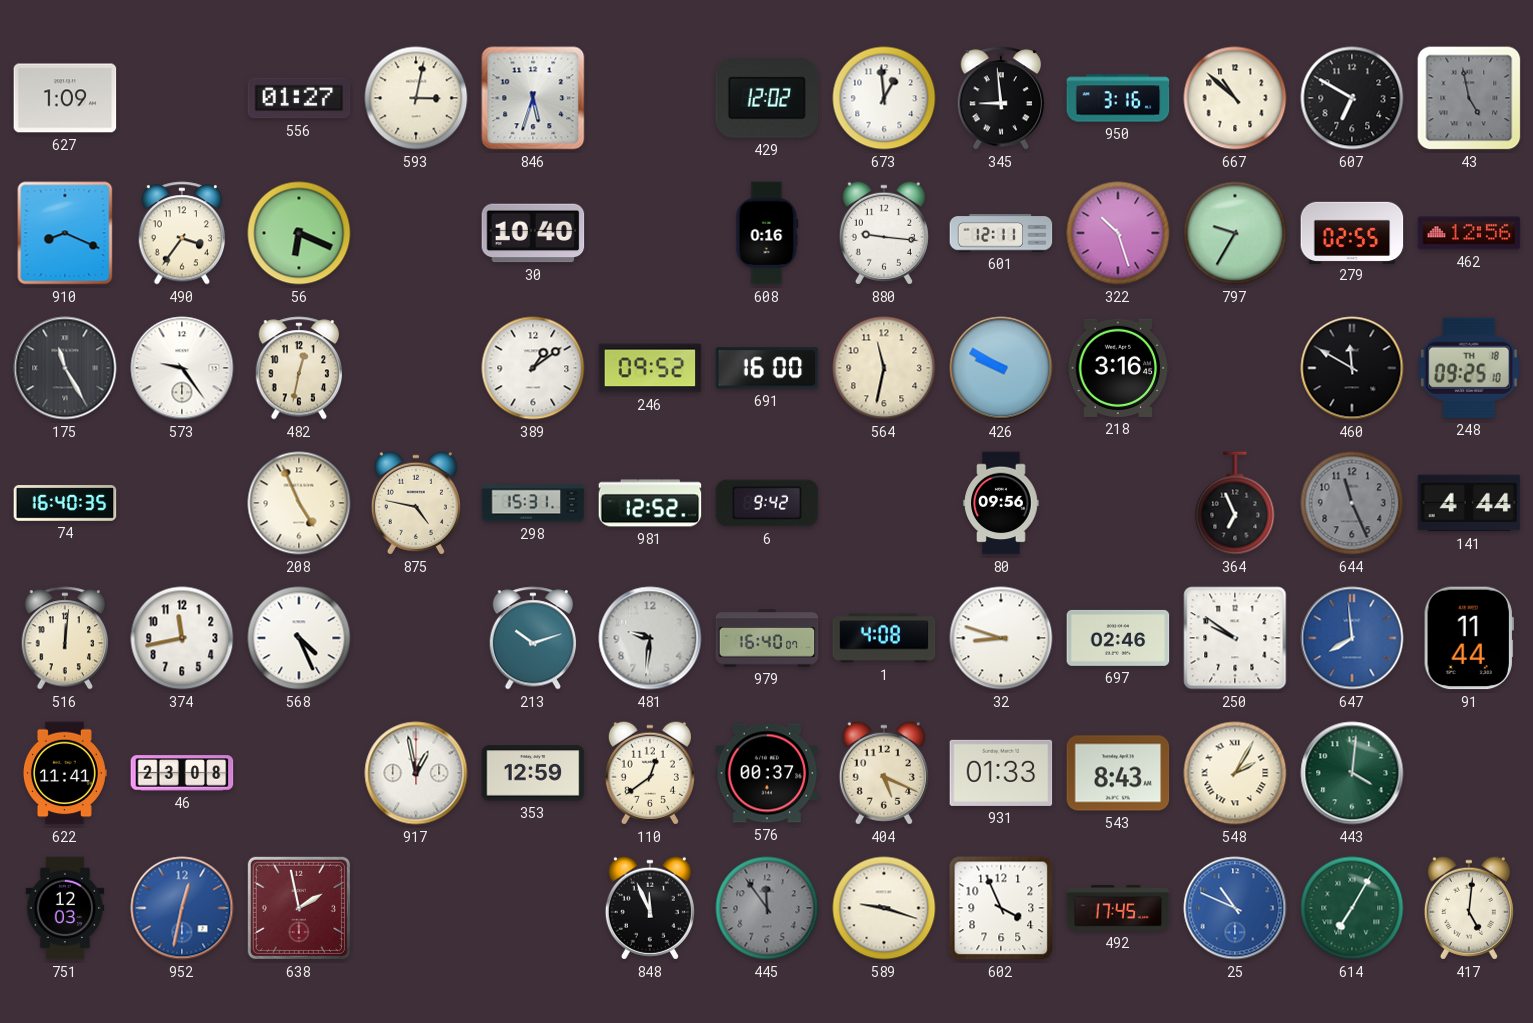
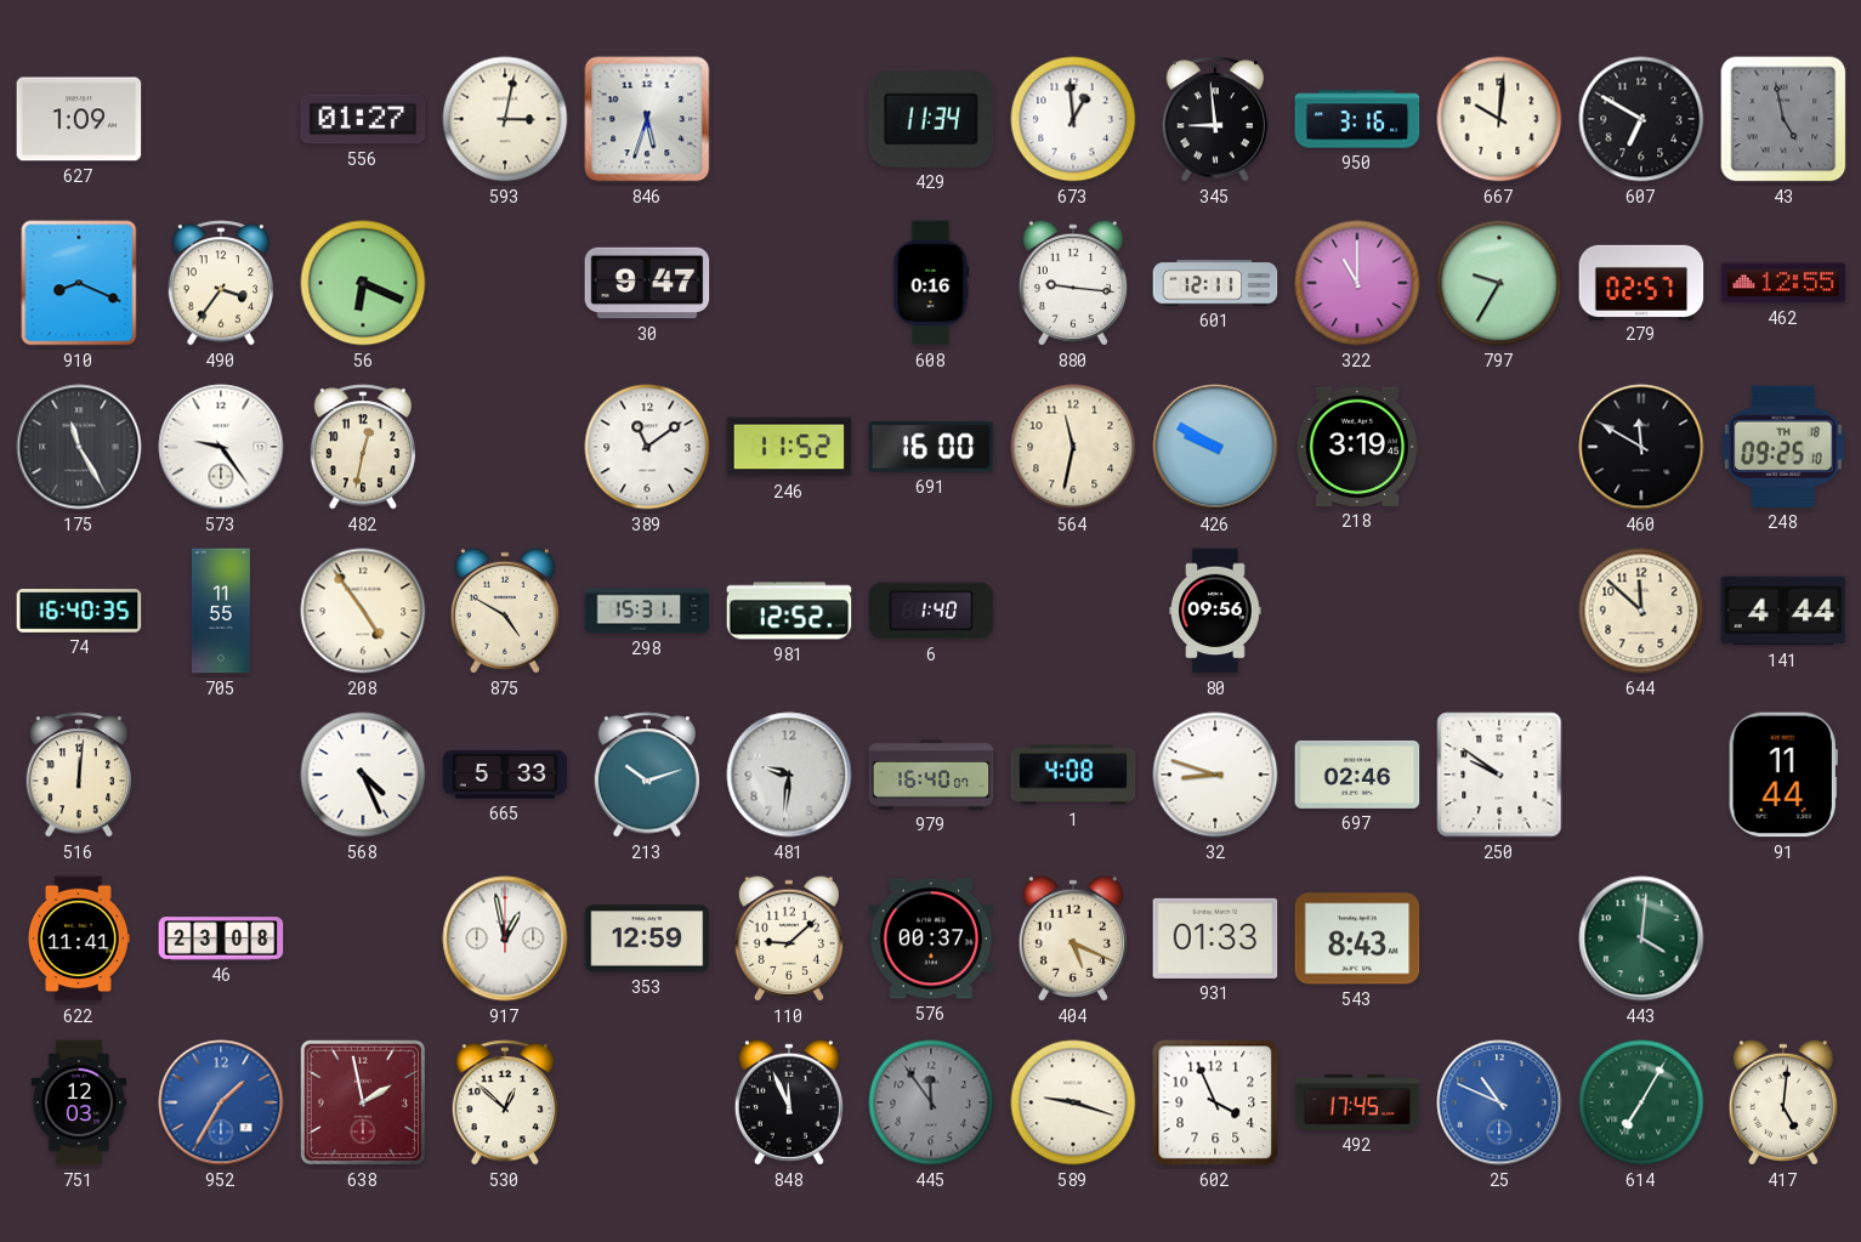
429: 12:02 -> 11:34
667: 10:52 -> 10:01
30: 10:40 -> 9:47
322: 10:27 -> 11:00
279: 02:55 -> 02:57
462: 12:56 -> 12:55
389: 1:09 -> 11:09
246: 09:52 -> 11:52
218: 3:16 -> 3:19
705: none -> 11:55
208: 4:56 -> 4:54
875: 4:47 -> 4:50
6: 9:42 -> 1:40
364: 6:56 -> none
644: 11:26 -> 11:52
644 dial: grey -> cream
374: 11:43 -> none
665: none -> 5:33
647: 7:59 -> none
110: 12:39 -> 9:08
548: 2:05 -> none
952: 12:32 -> 1:35
530: none -> 12:52
